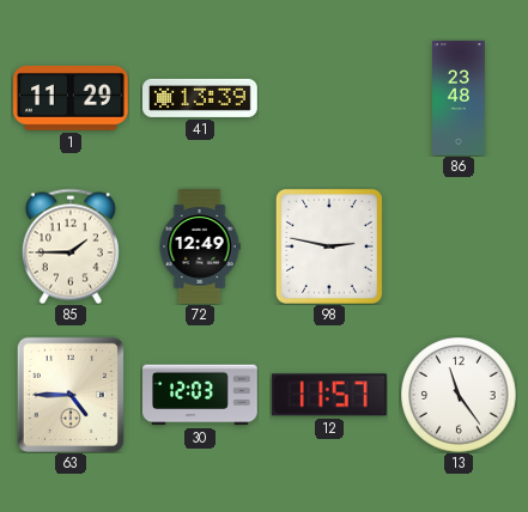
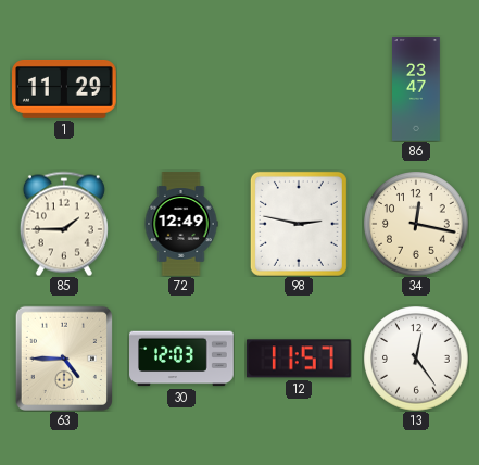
41: 13:39 -> none
86: 23:48 -> 23:47
34: none -> 12:17
13: 11:24 -> 12:24
